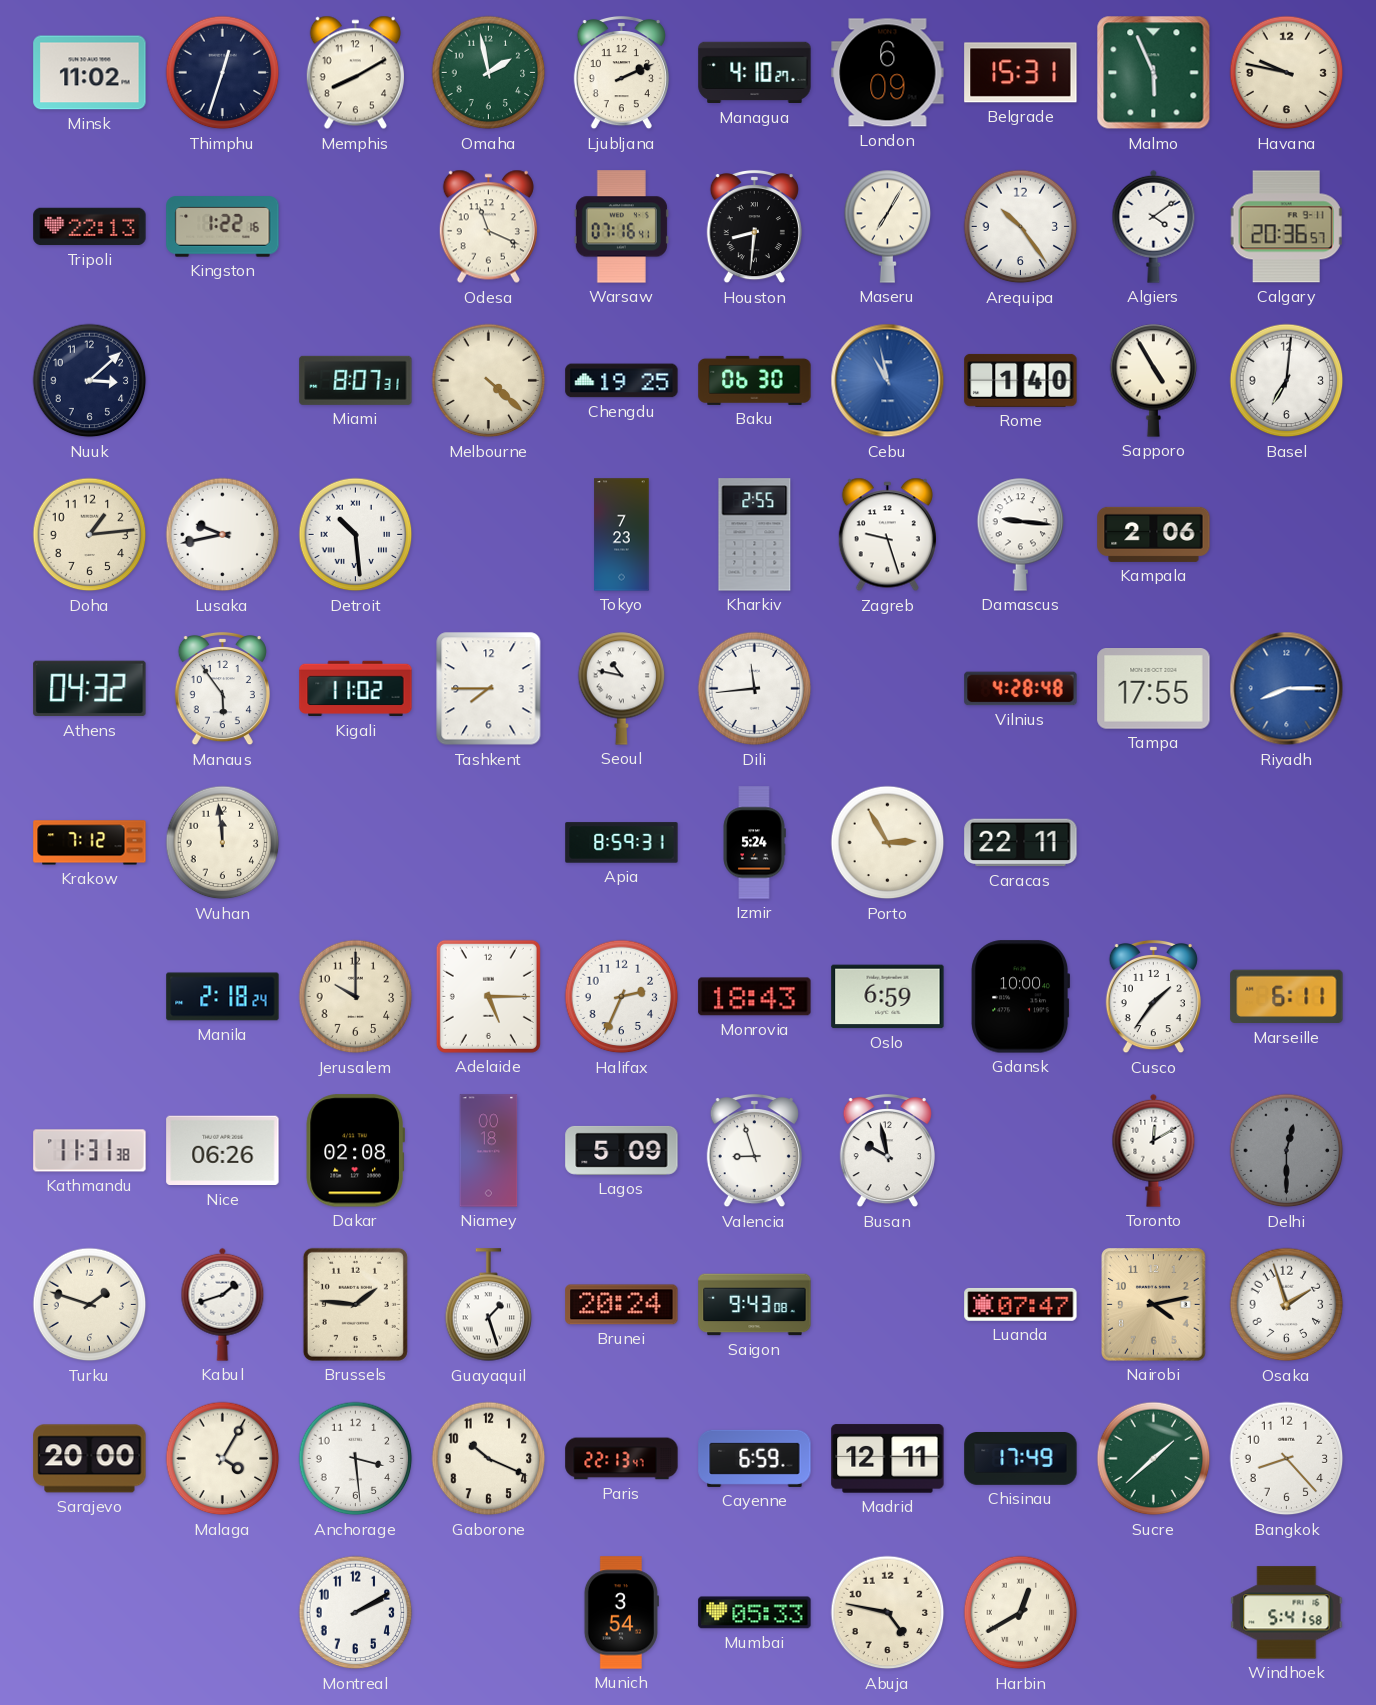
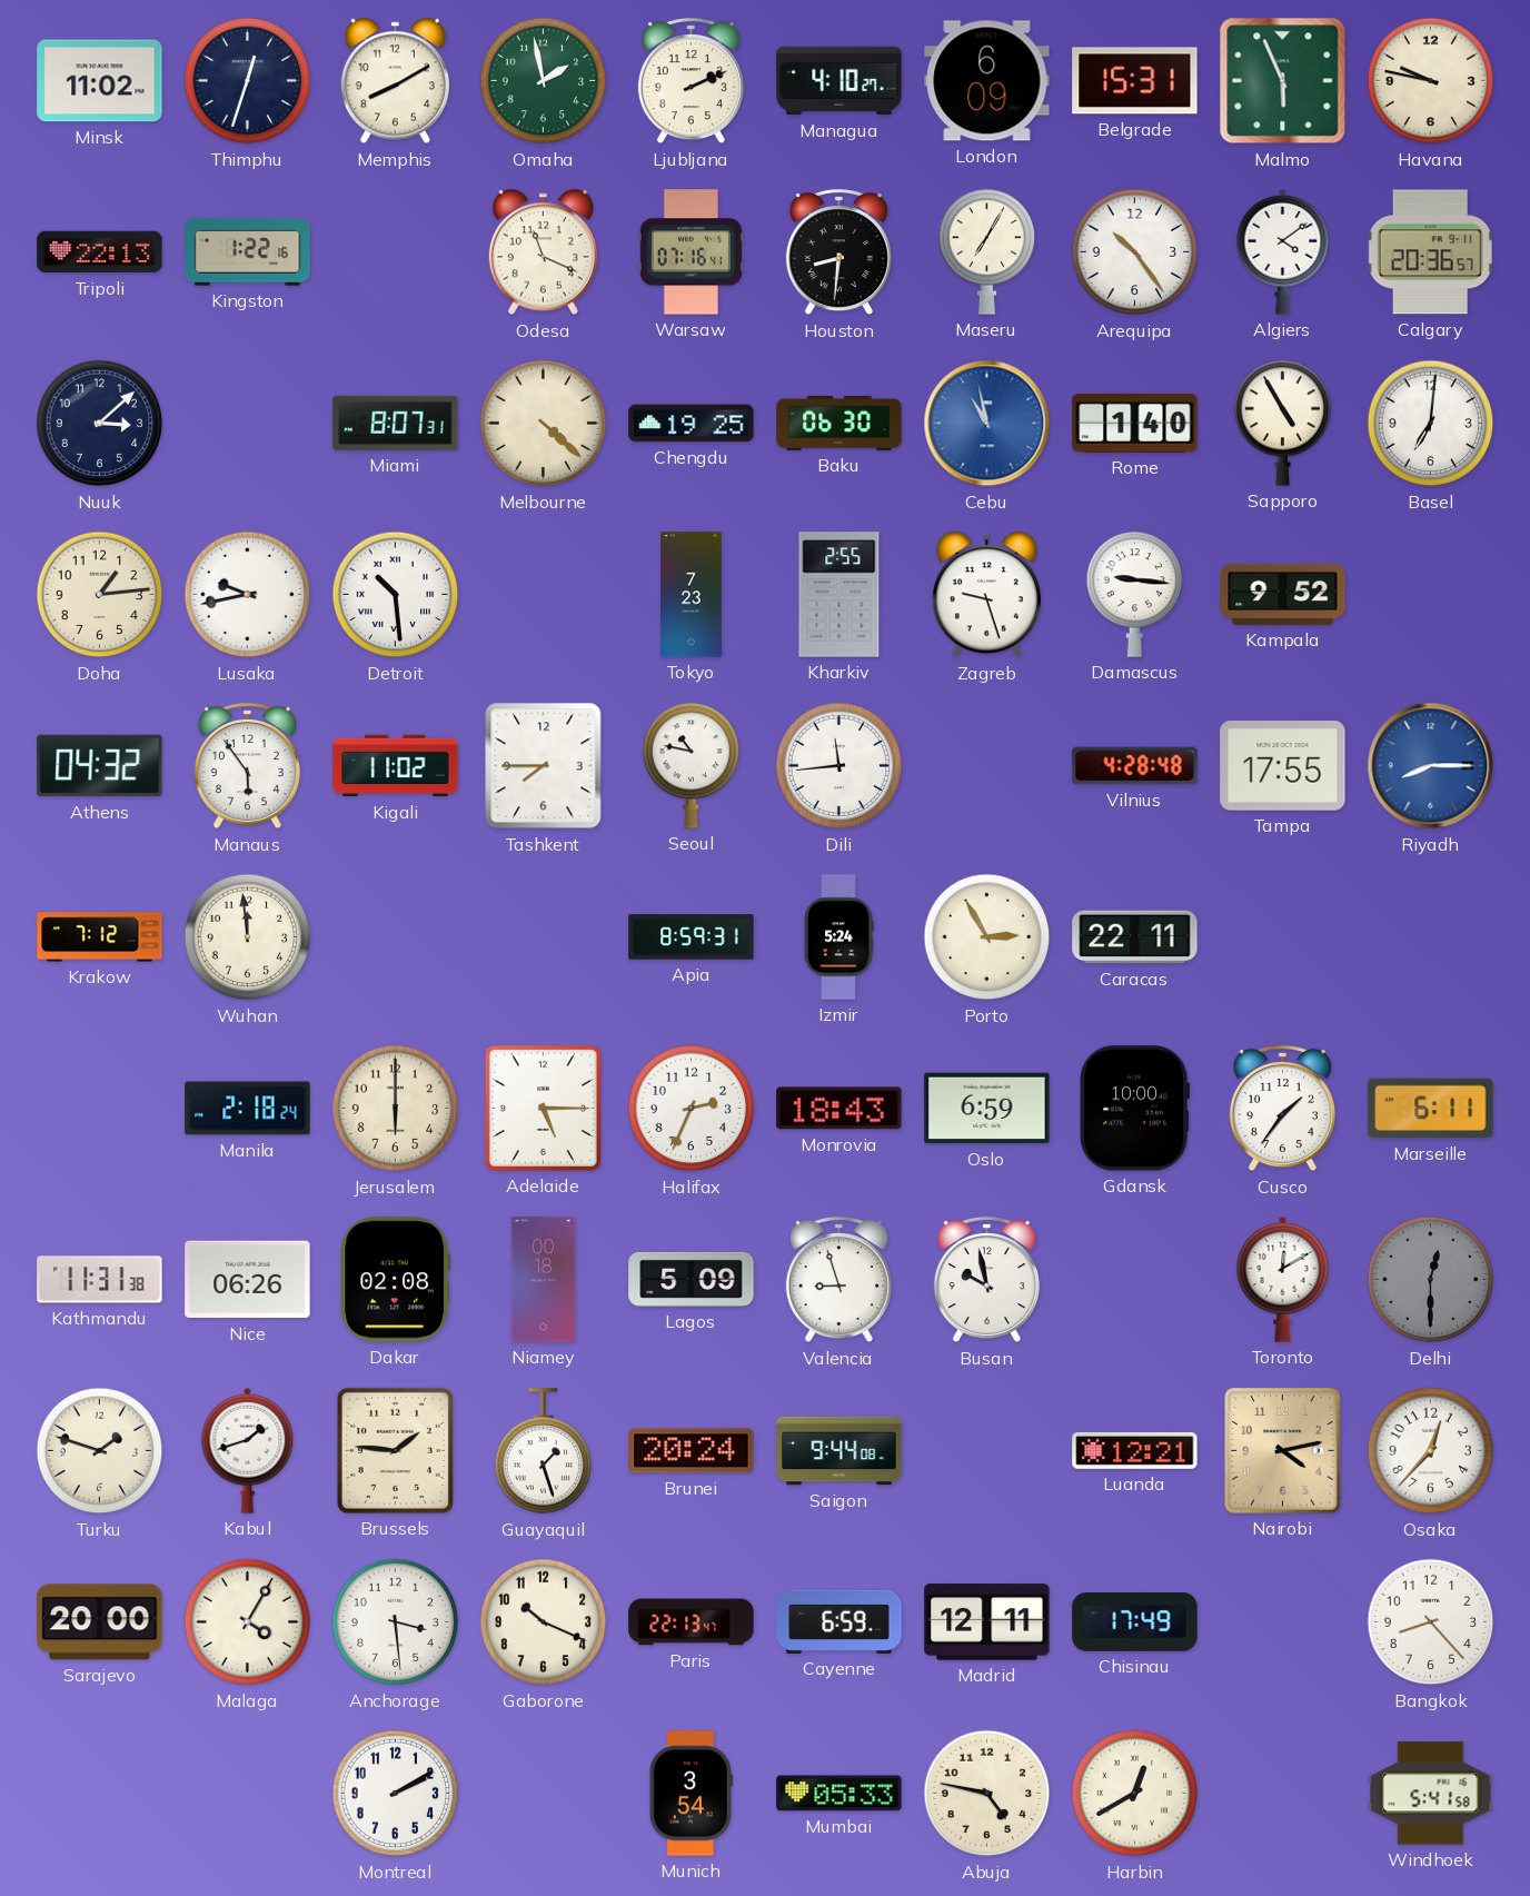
Kampala: 2:06 -> 9:52
Jerusalem: 10:00 -> 6:00
Saigon: 9:43 -> 9:44
Luanda: 07:47 -> 12:21
Osaka: 1:57 -> 12:37
Sucre: 1:38 -> none
